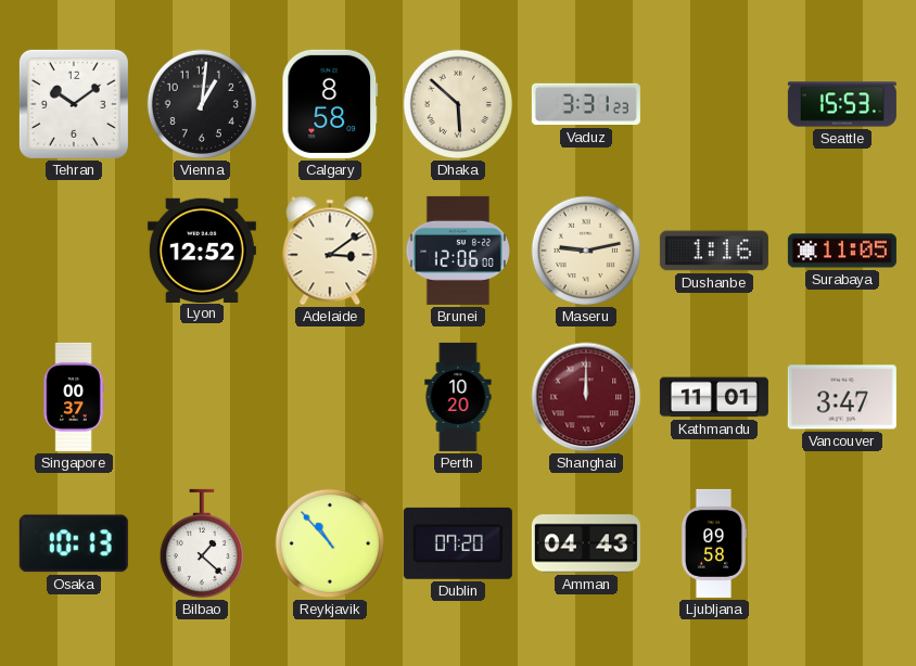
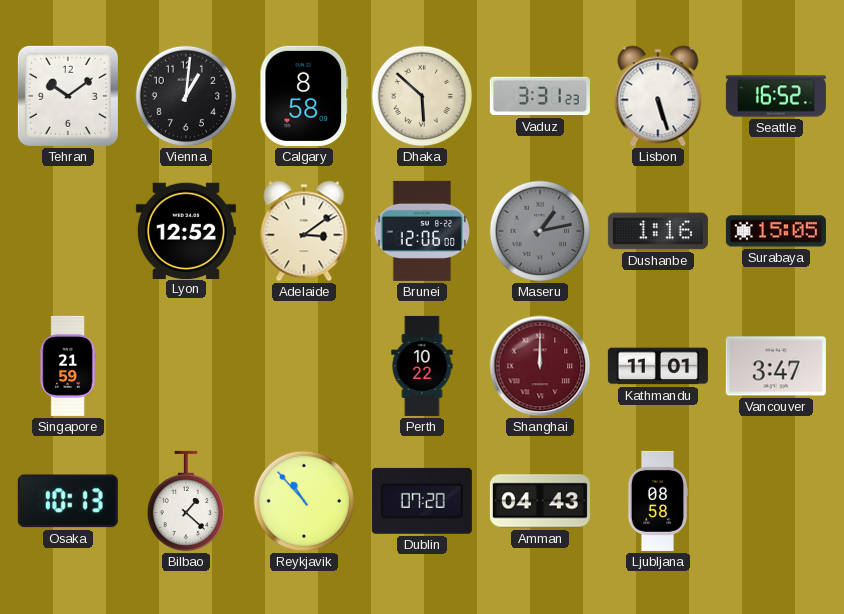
Lisbon: none -> 5:27
Seattle: 15:53 -> 16:52
Maseru: 9:13 -> 1:13
Maseru dial: cream -> grey
Surabaya: 11:05 -> 15:05
Singapore: 00:37 -> 21:59
Perth: 10:20 -> 10:22
Ljubljana: 09:58 -> 08:58
